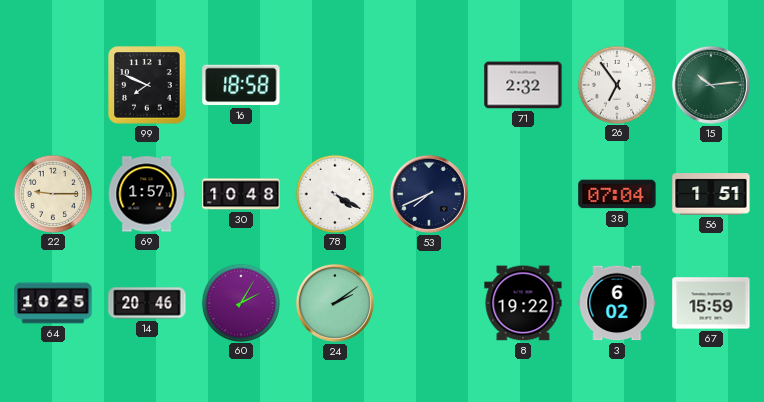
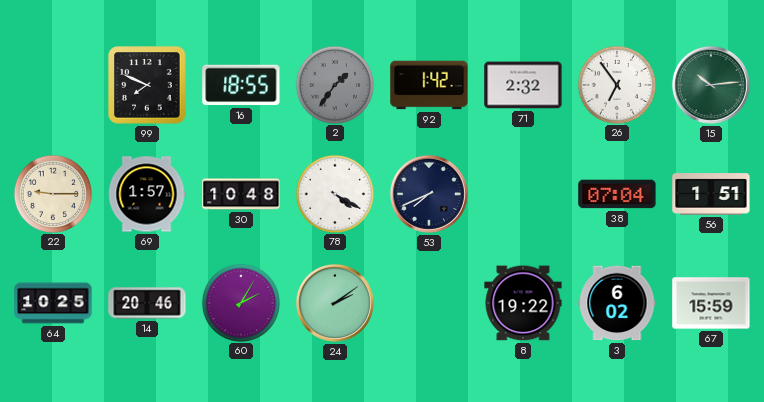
16: 18:58 -> 18:55
2: none -> 1:36
92: none -> 1:42
